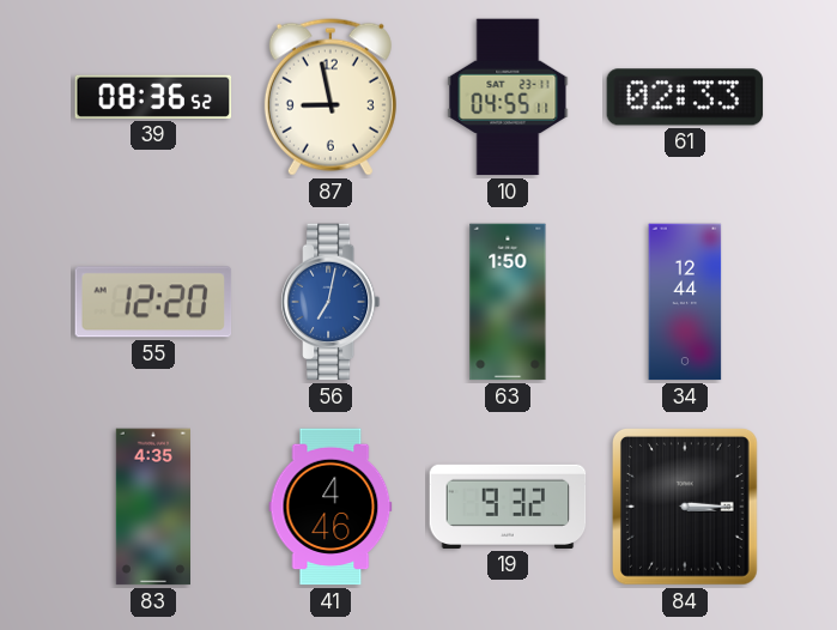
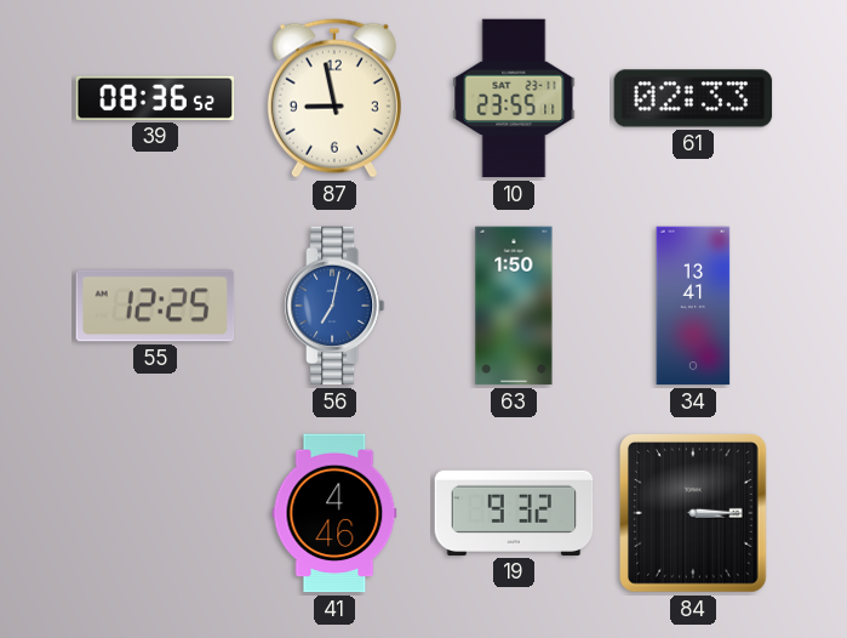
10: 04:55 -> 23:55
55: 12:20 -> 12:25
34: 12:44 -> 13:41
83: 4:35 -> none
